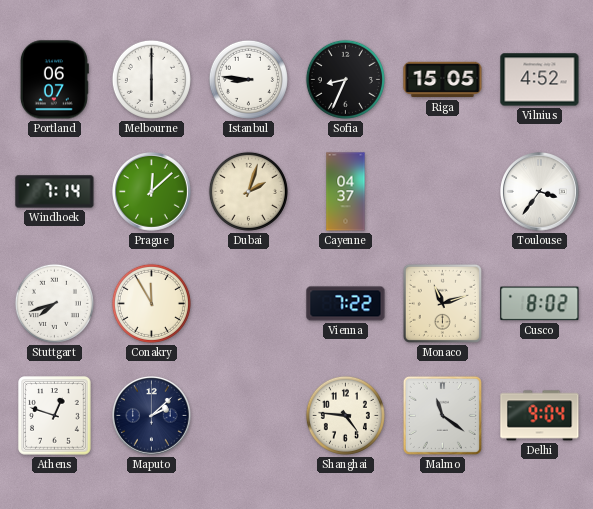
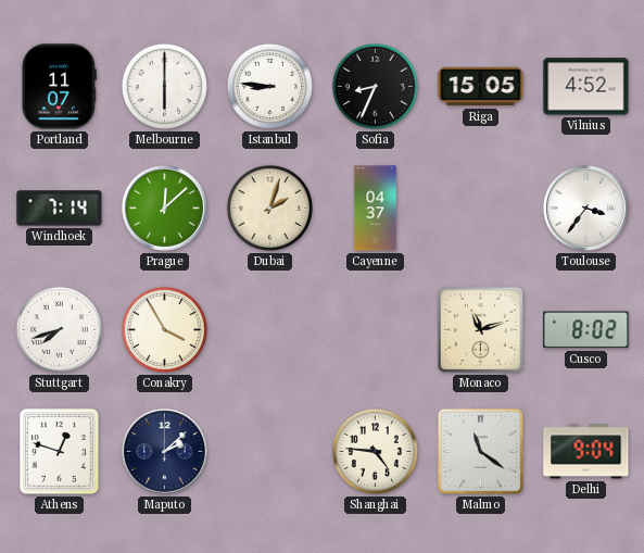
Portland: 06:07 -> 11:07
Conakry: 11:55 -> 3:55
Vienna: 7:22 -> none
